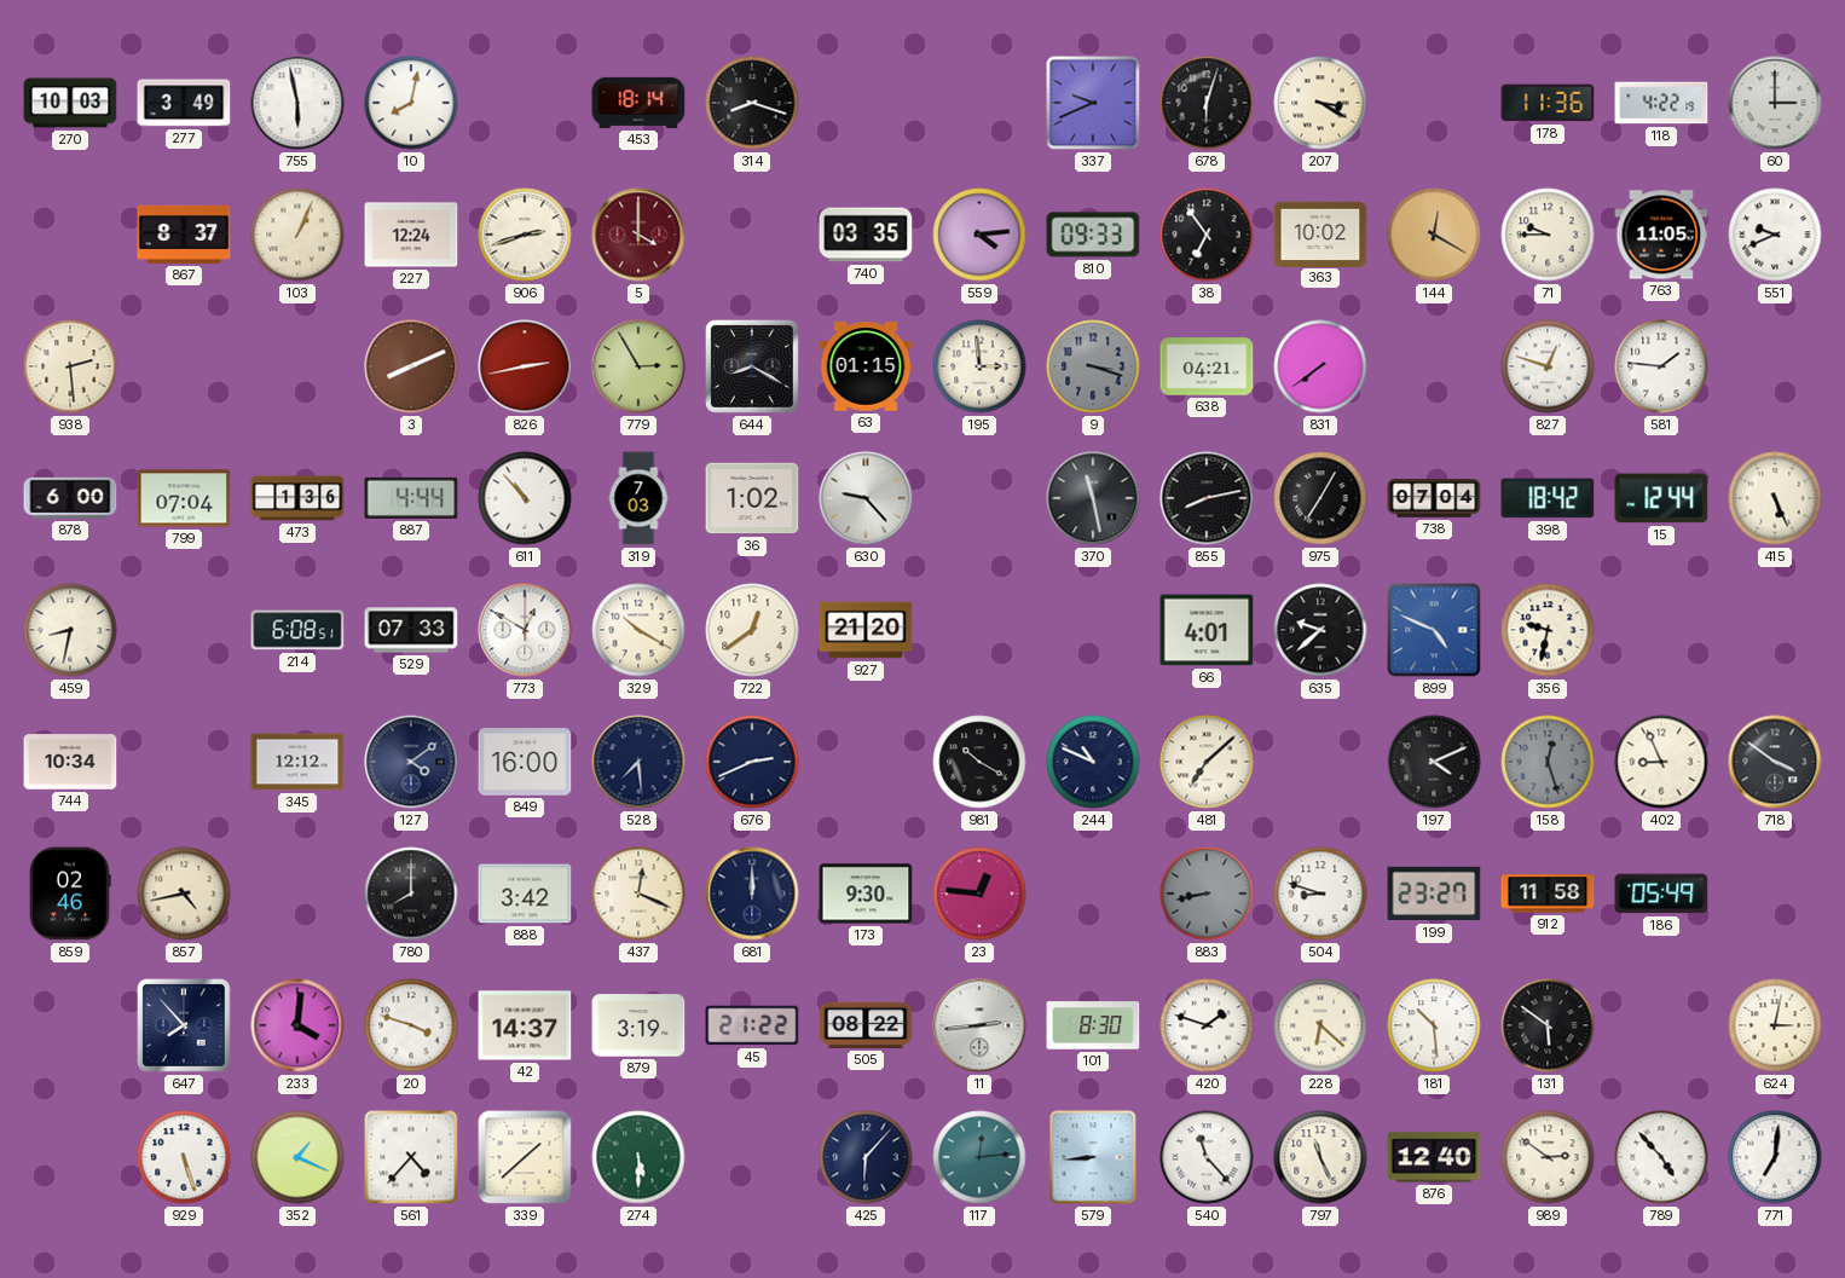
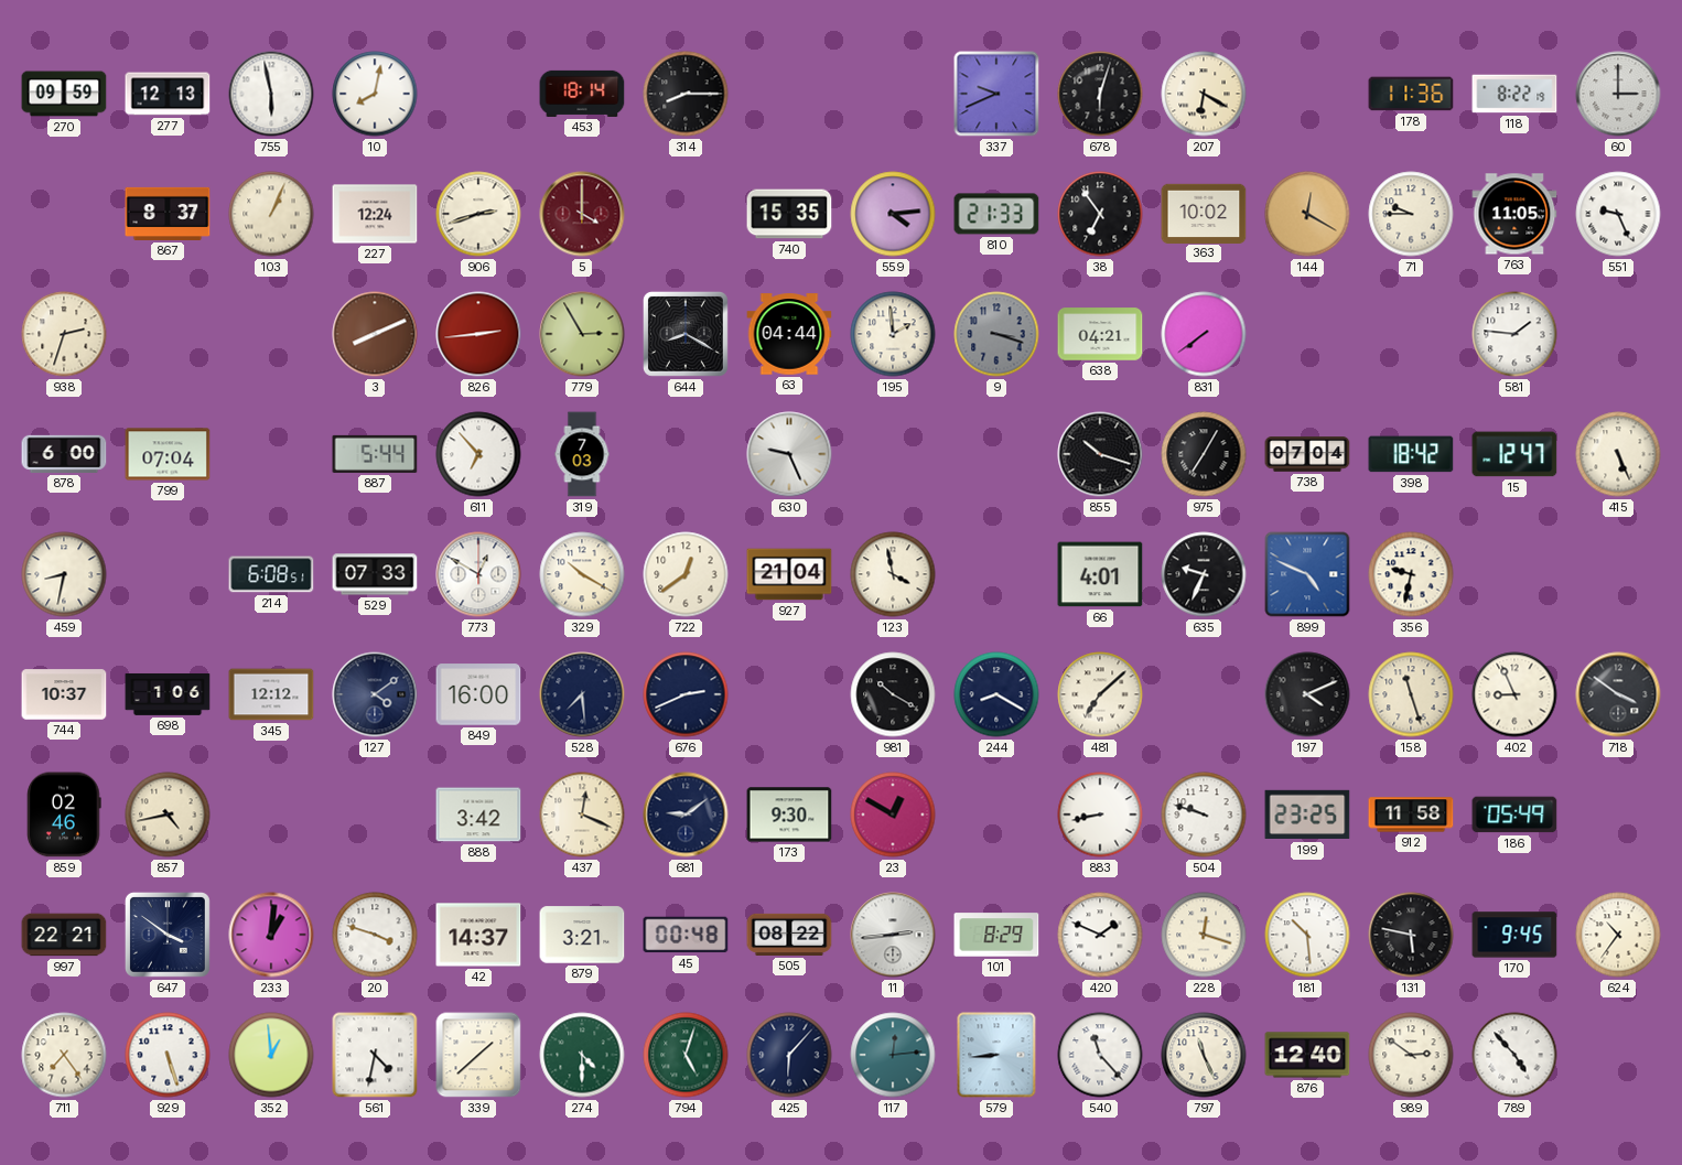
270: 10:03 -> 09:59
277: 3:49 -> 12:13
314: 8:18 -> 8:15
207: 3:20 -> 6:20
118: 4:22 -> 8:22
740: 03:35 -> 15:35
810: 09:33 -> 21:33
551: 9:41 -> 9:26
938: 2:29 -> 2:33
826: 2:43 -> 2:44
63: 01:15 -> 04:44
195: 2:59 -> 1:59
827: 12:48 -> none
473: 1:36 -> none
887: 4:44 -> 5:44
611: 10:53 -> 6:53
36: 1:02 -> none
630: 9:23 -> 9:26
370: 11:28 -> none
855: 8:13 -> 10:18
15: 12:44 -> 12:47
927: 21:20 -> 21:04
123: none -> 3:58
635: 9:38 -> 9:34
744: 10:34 -> 10:37
698: none -> 1:06
244: 10:49 -> 8:20
158: 12:27 -> 11:27
158 dial: grey -> cream
780: 8:00 -> none
681: 12:00 -> 9:09
23: 12:46 -> 12:50
883 dial: grey -> white
504: 8:48 -> 9:48
199: 23:27 -> 23:25
997: none -> 22:21
647: 7:53 -> 3:51
233: 4:01 -> 1:01
879: 3:19 -> 3:21
45: 21:22 -> 00:48
101: 8:30 -> 8:29
420: 1:48 -> 1:49
228: 6:22 -> 12:18
131: 5:51 -> 5:47
170: none -> 9:45
624: 3:02 -> 10:36
711: none -> 7:24
352: 1:19 -> 12:59
561: 4:37 -> 4:32
274: 5:30 -> 4:30
794: none -> 5:03
771: 7:01 -> none
